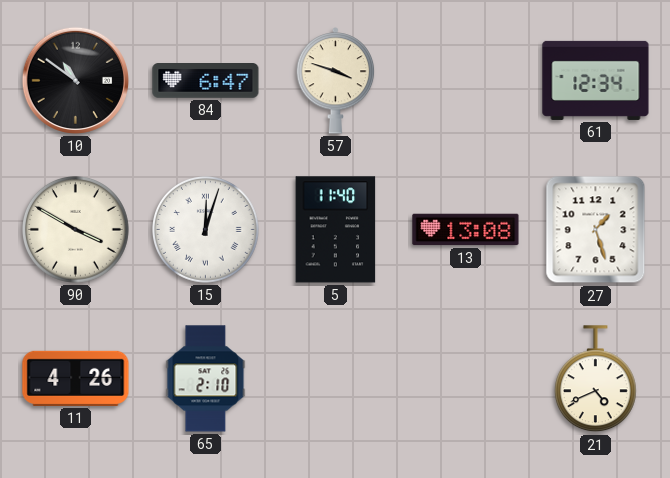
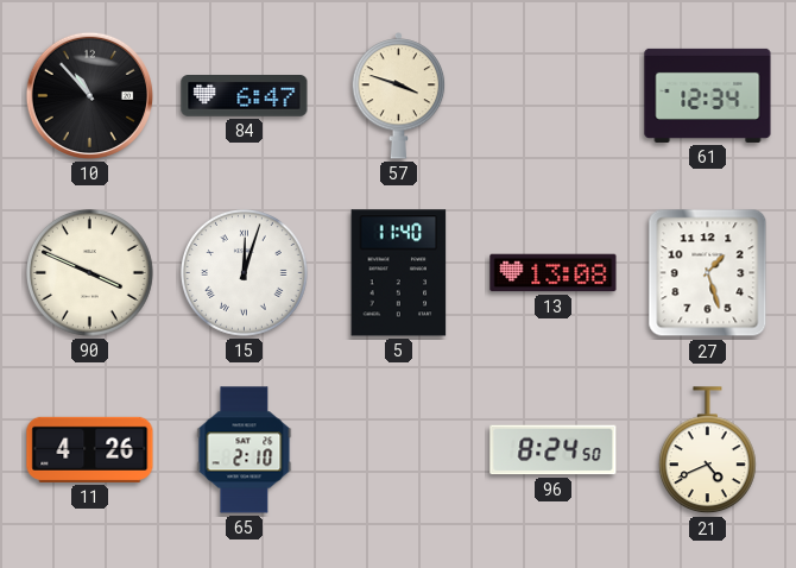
10: 10:51 -> 10:53
90: 3:50 -> 3:49
96: none -> 8:24
